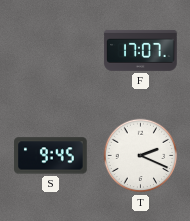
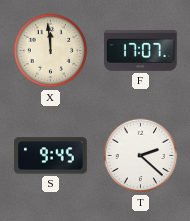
X: none -> 11:59
T: 2:19 -> 2:22
